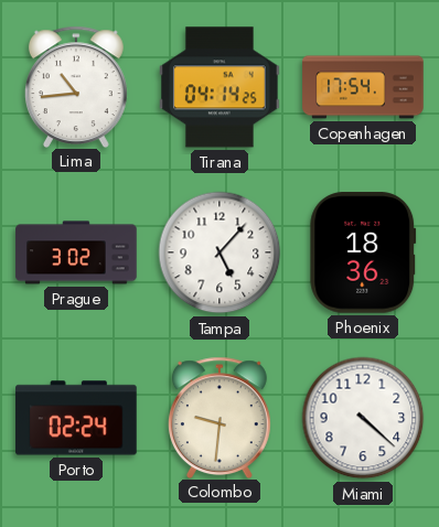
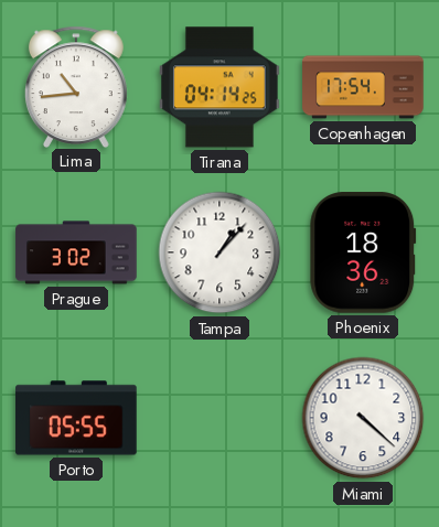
Tampa: 5:07 -> 1:07
Porto: 02:24 -> 05:55
Colombo: 9:31 -> none
